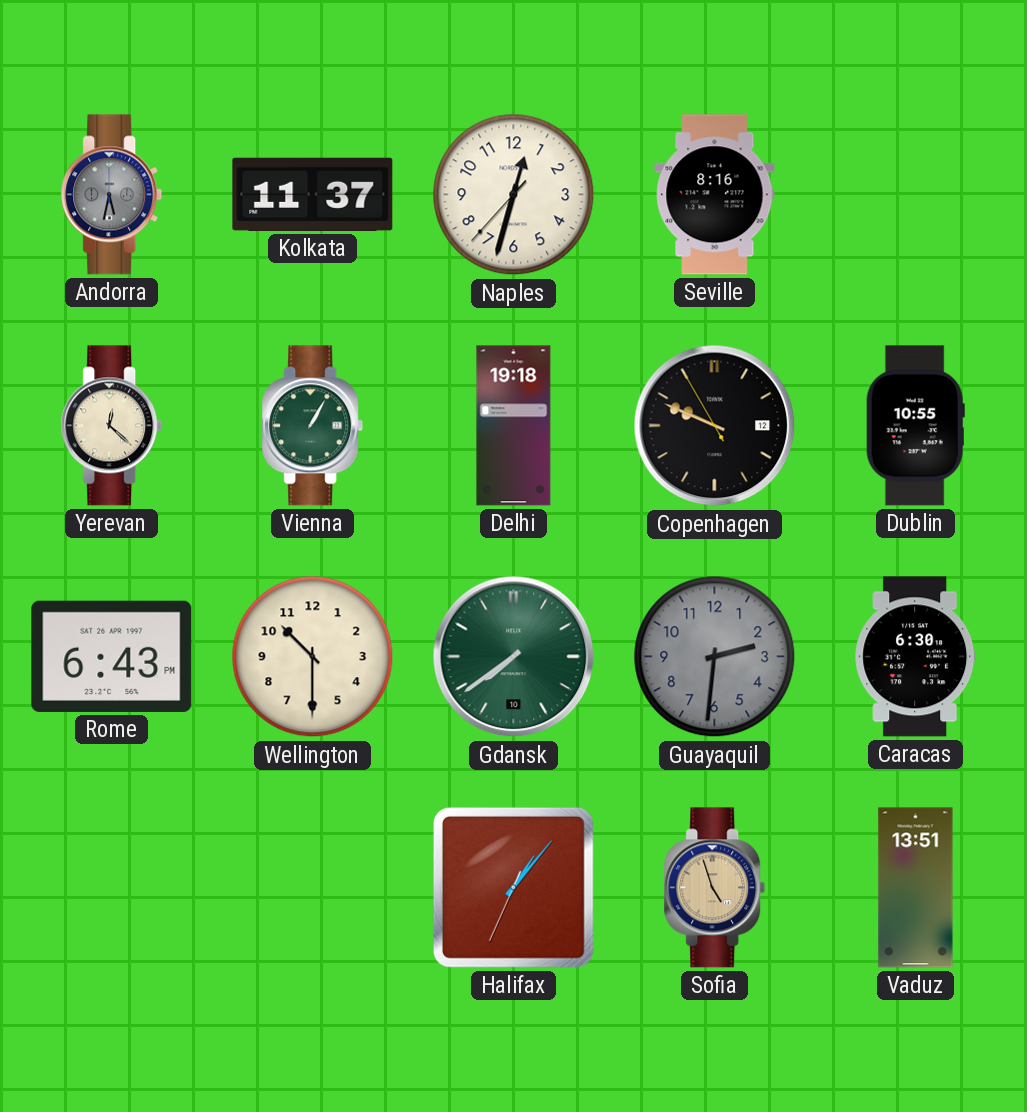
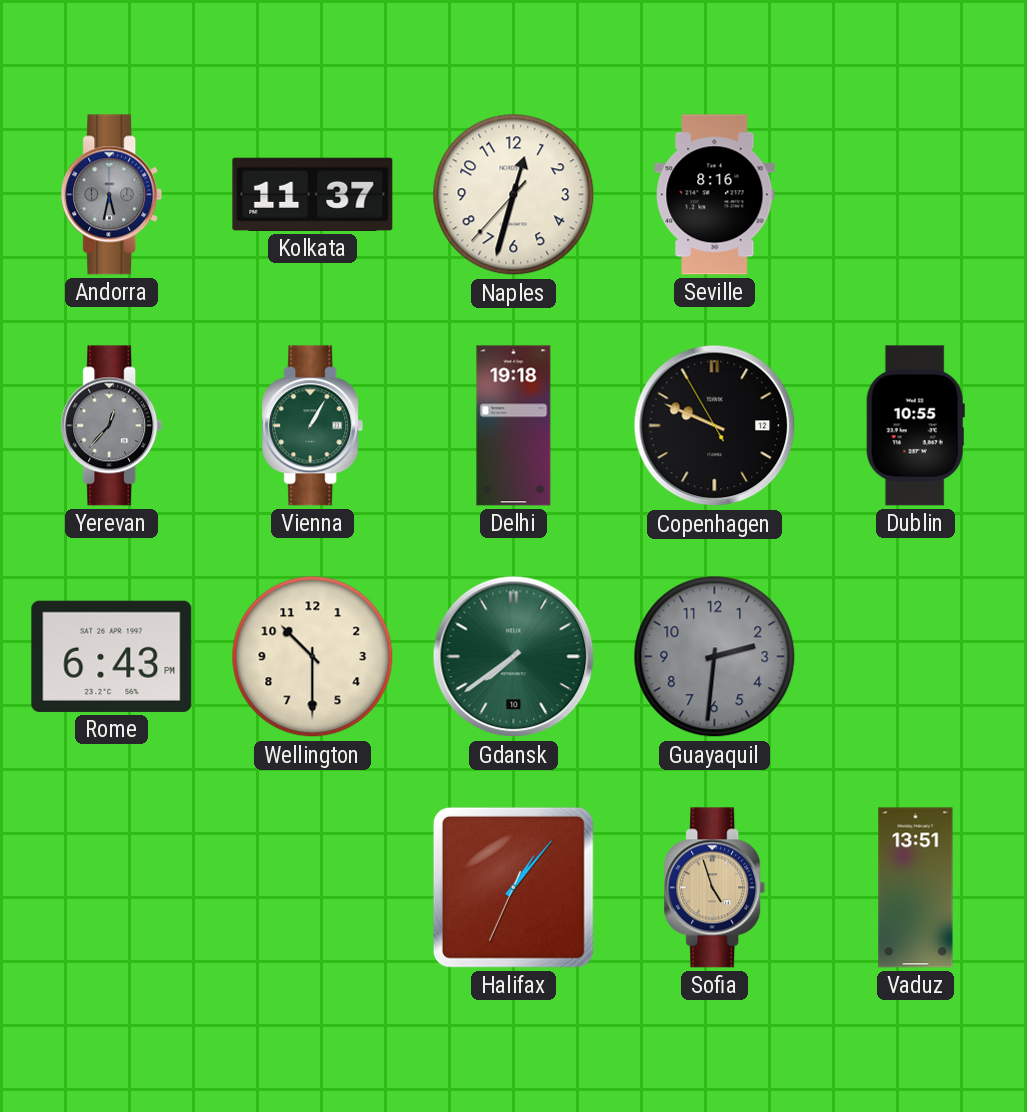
Yerevan: 12:22 -> 12:37
Yerevan dial: cream -> grey
Caracas: 6:30 -> none
